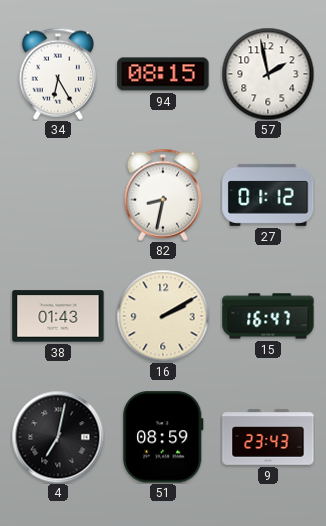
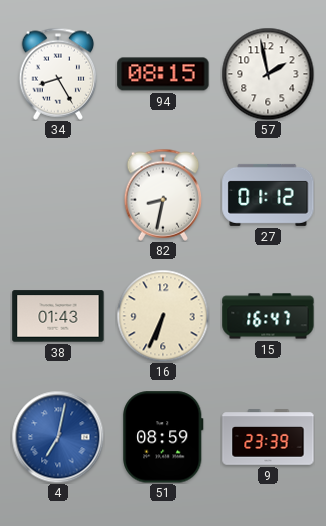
34: 6:25 -> 8:25
16: 2:10 -> 6:34
4 dial: black -> blue
9: 23:43 -> 23:39
